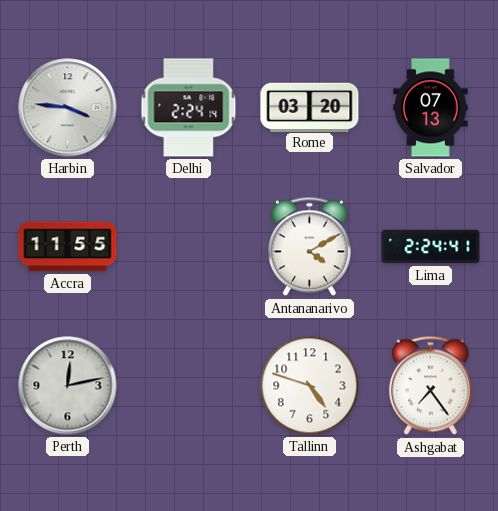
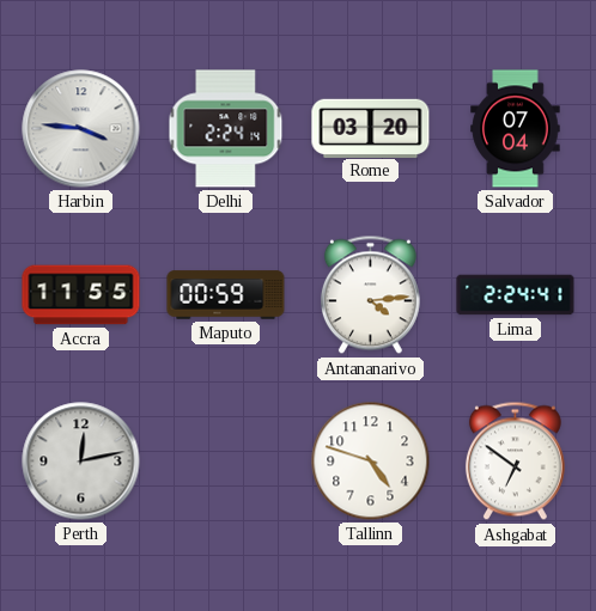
Salvador: 07:13 -> 07:04
Maputo: none -> 00:59
Antananarivo: 4:10 -> 4:14
Ashgabat: 7:24 -> 6:51
